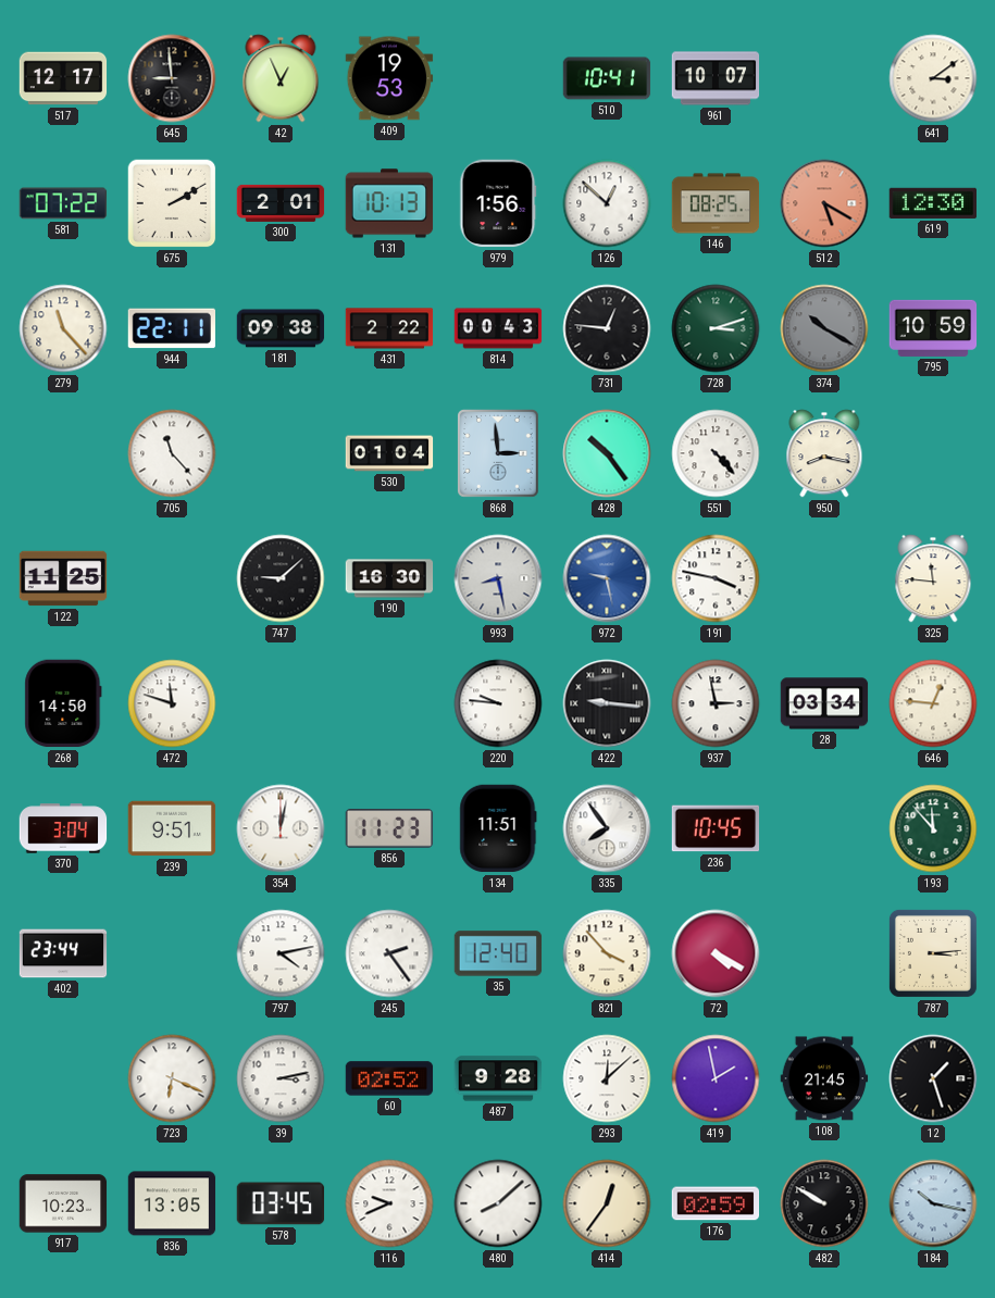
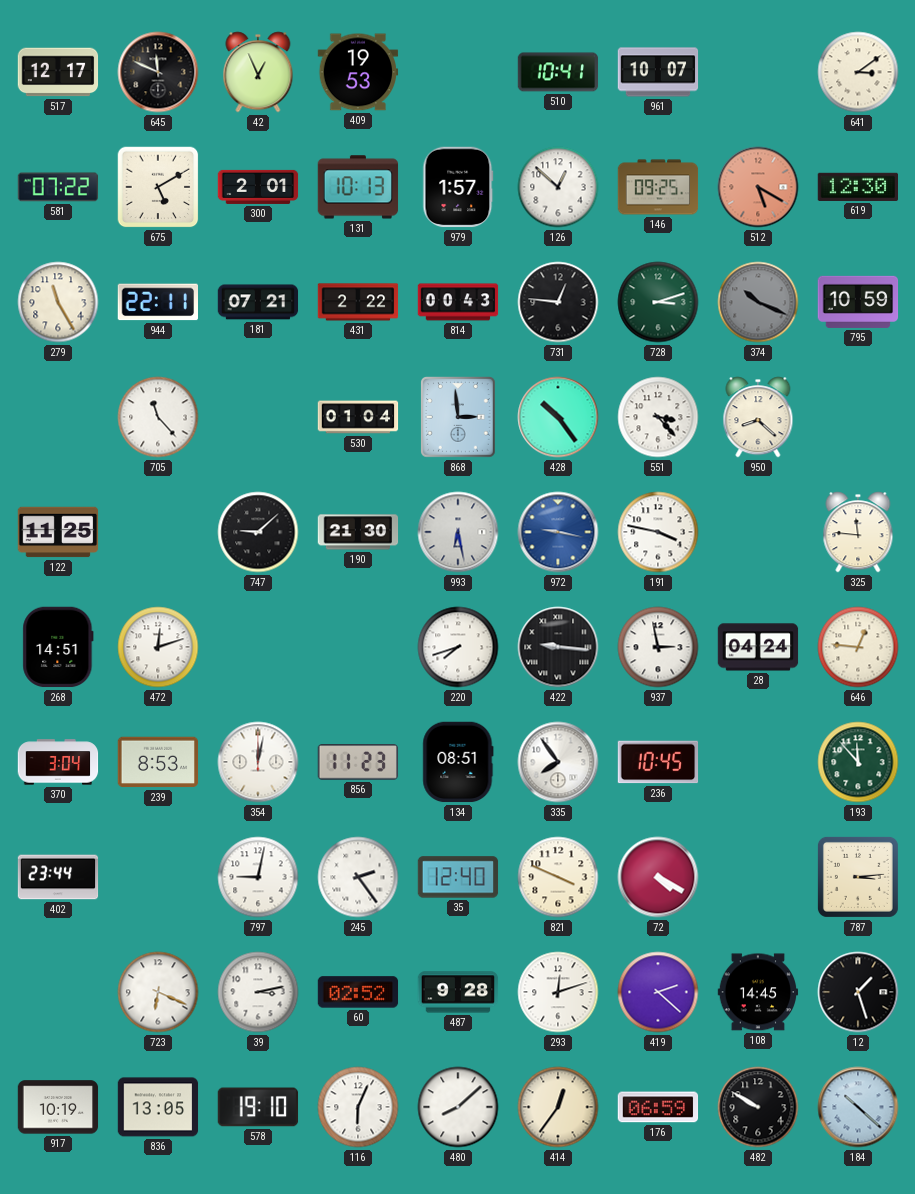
645: 8:59 -> 11:49
675: 2:10 -> 5:10
979: 1:56 -> 1:57
146: 08:25 -> 09:25
279: 11:23 -> 11:25
181: 09:38 -> 07:21
374: 10:20 -> 10:19
551: 4:23 -> 3:23
950: 8:17 -> 8:22
190: 16:30 -> 21:30
993: 8:28 -> 6:28
972: 9:28 -> 9:17
268: 14:50 -> 14:51
472: 11:48 -> 12:12
220: 9:46 -> 7:42
28: 03:34 -> 04:24
239: 9:51 -> 8:53
134: 11:51 -> 08:51
797: 4:13 -> 9:02
821: 3:53 -> 3:49
293: 12:08 -> 12:12
419: 1:58 -> 2:22
108: 21:45 -> 14:45
917: 10:23 -> 10:19
578: 03:45 -> 19:10
116: 9:41 -> 6:04
176: 02:59 -> 06:59
184: 10:17 -> 10:22
